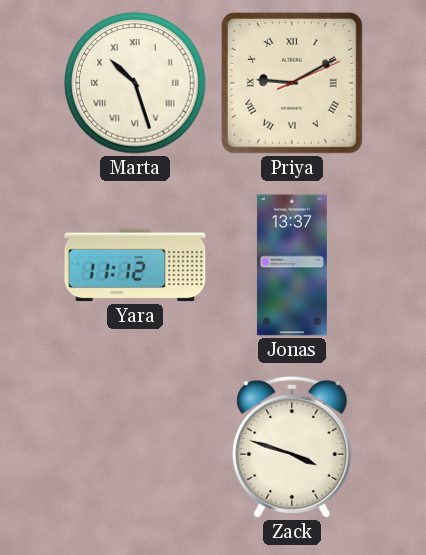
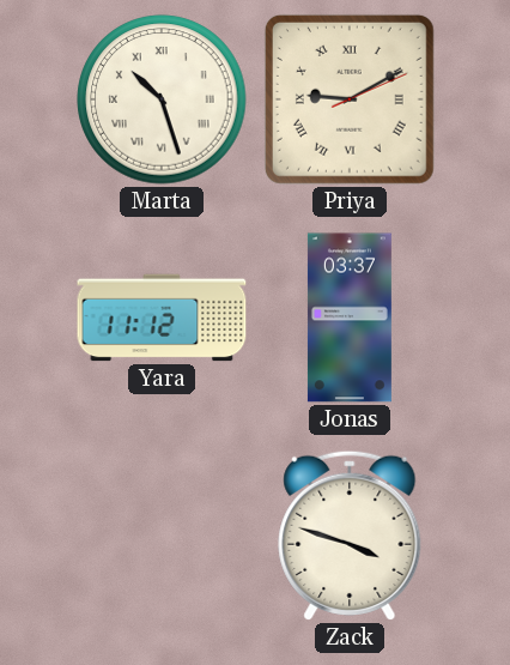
Jonas: 13:37 -> 03:37
